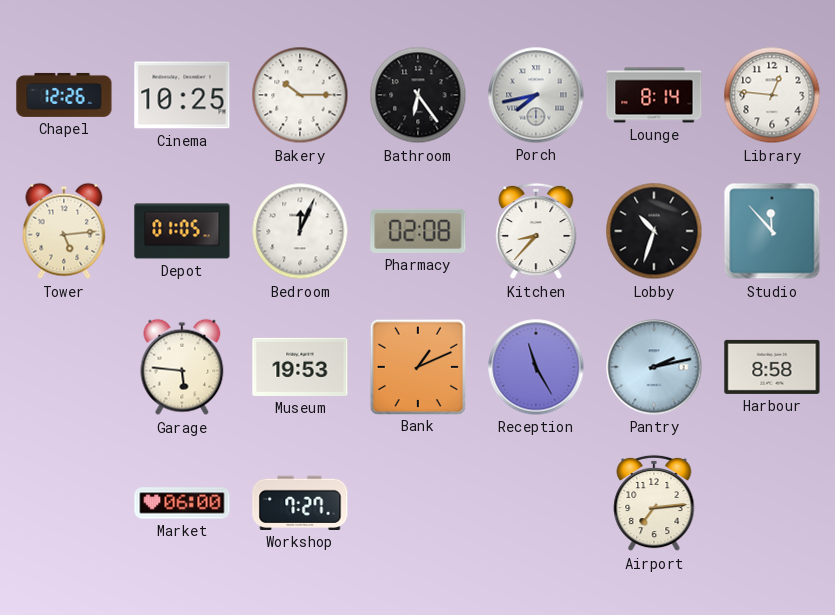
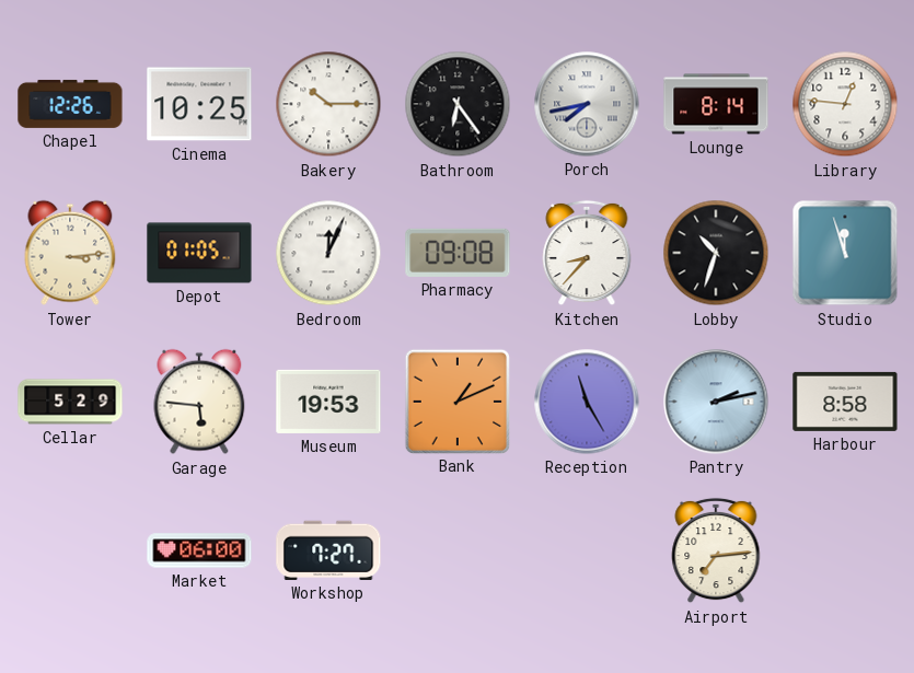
Tower: 5:14 -> 3:14
Pharmacy: 02:08 -> 09:08
Studio: 11:53 -> 11:57
Cellar: none -> 5:29
